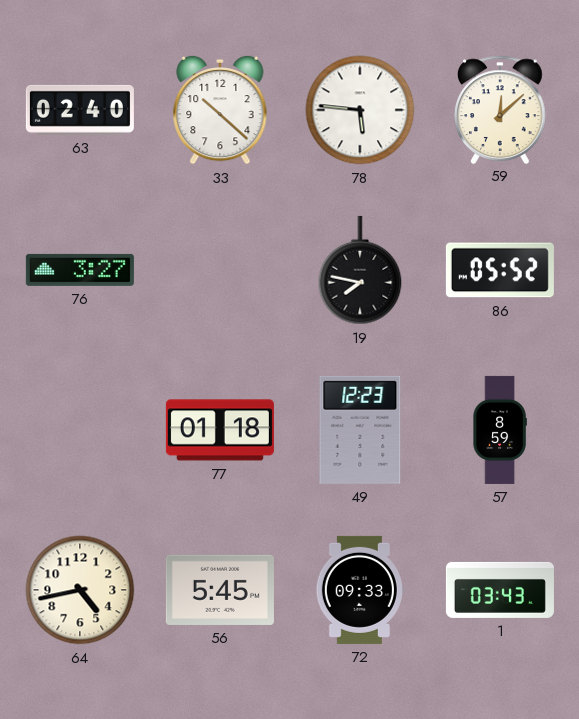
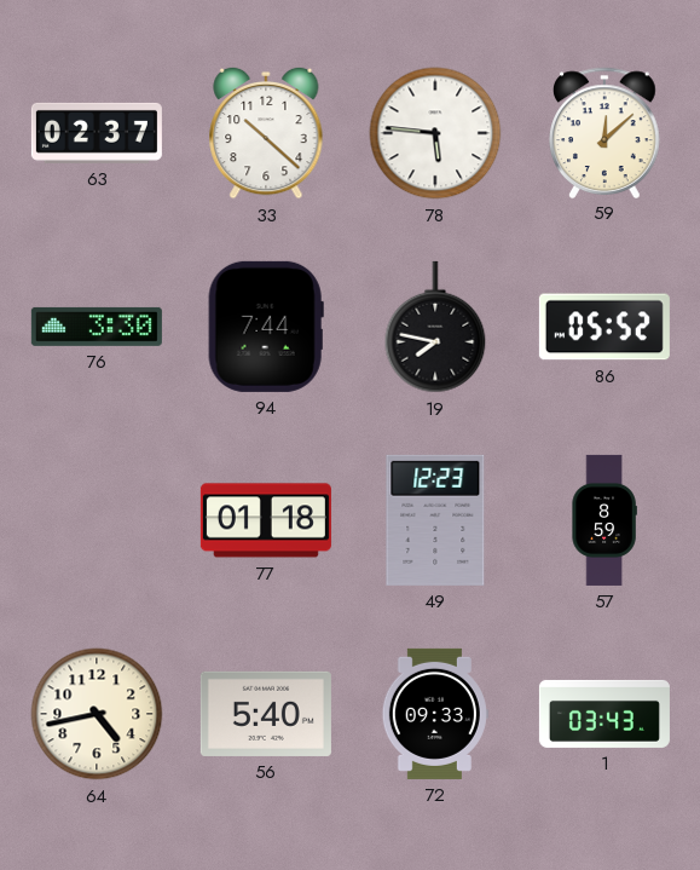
63: 02:40 -> 02:37
76: 3:27 -> 3:30
94: none -> 7:44
56: 5:45 -> 5:40
